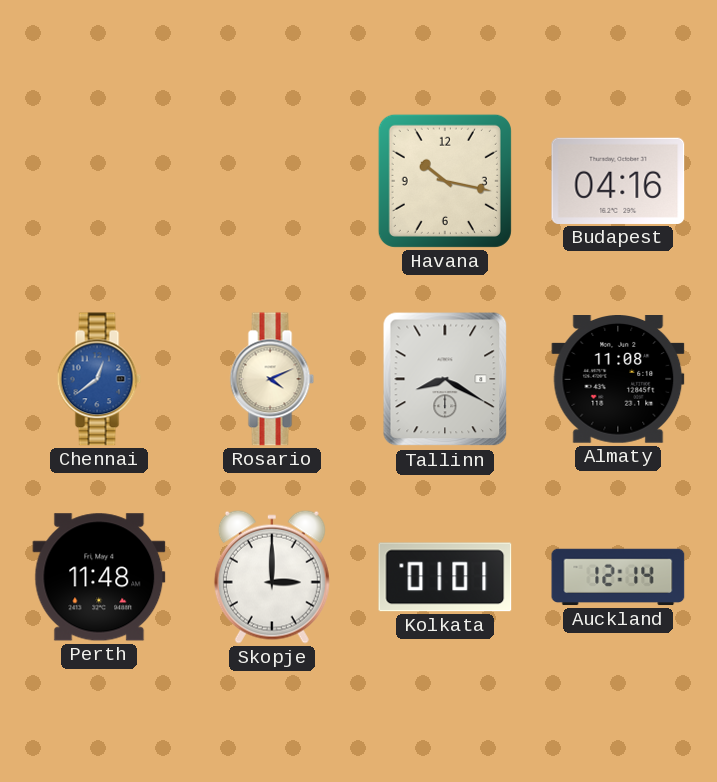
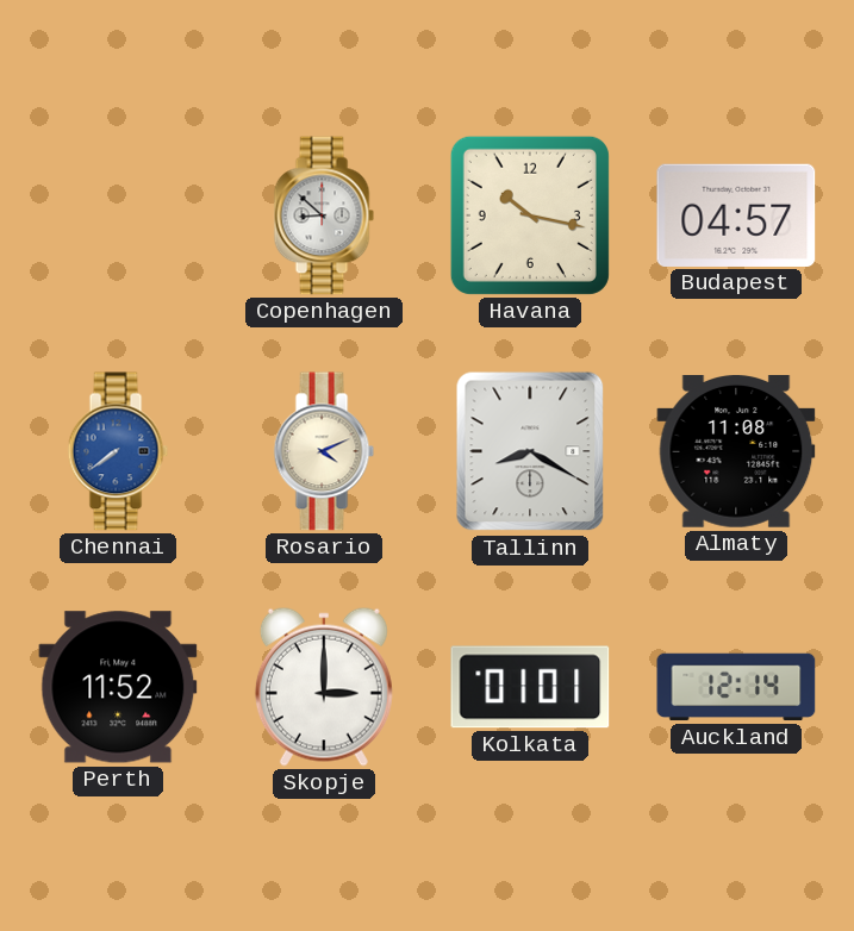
Copenhagen: none -> 8:52
Budapest: 04:16 -> 04:57
Chennai: 12:39 -> 7:39
Perth: 11:48 -> 11:52
